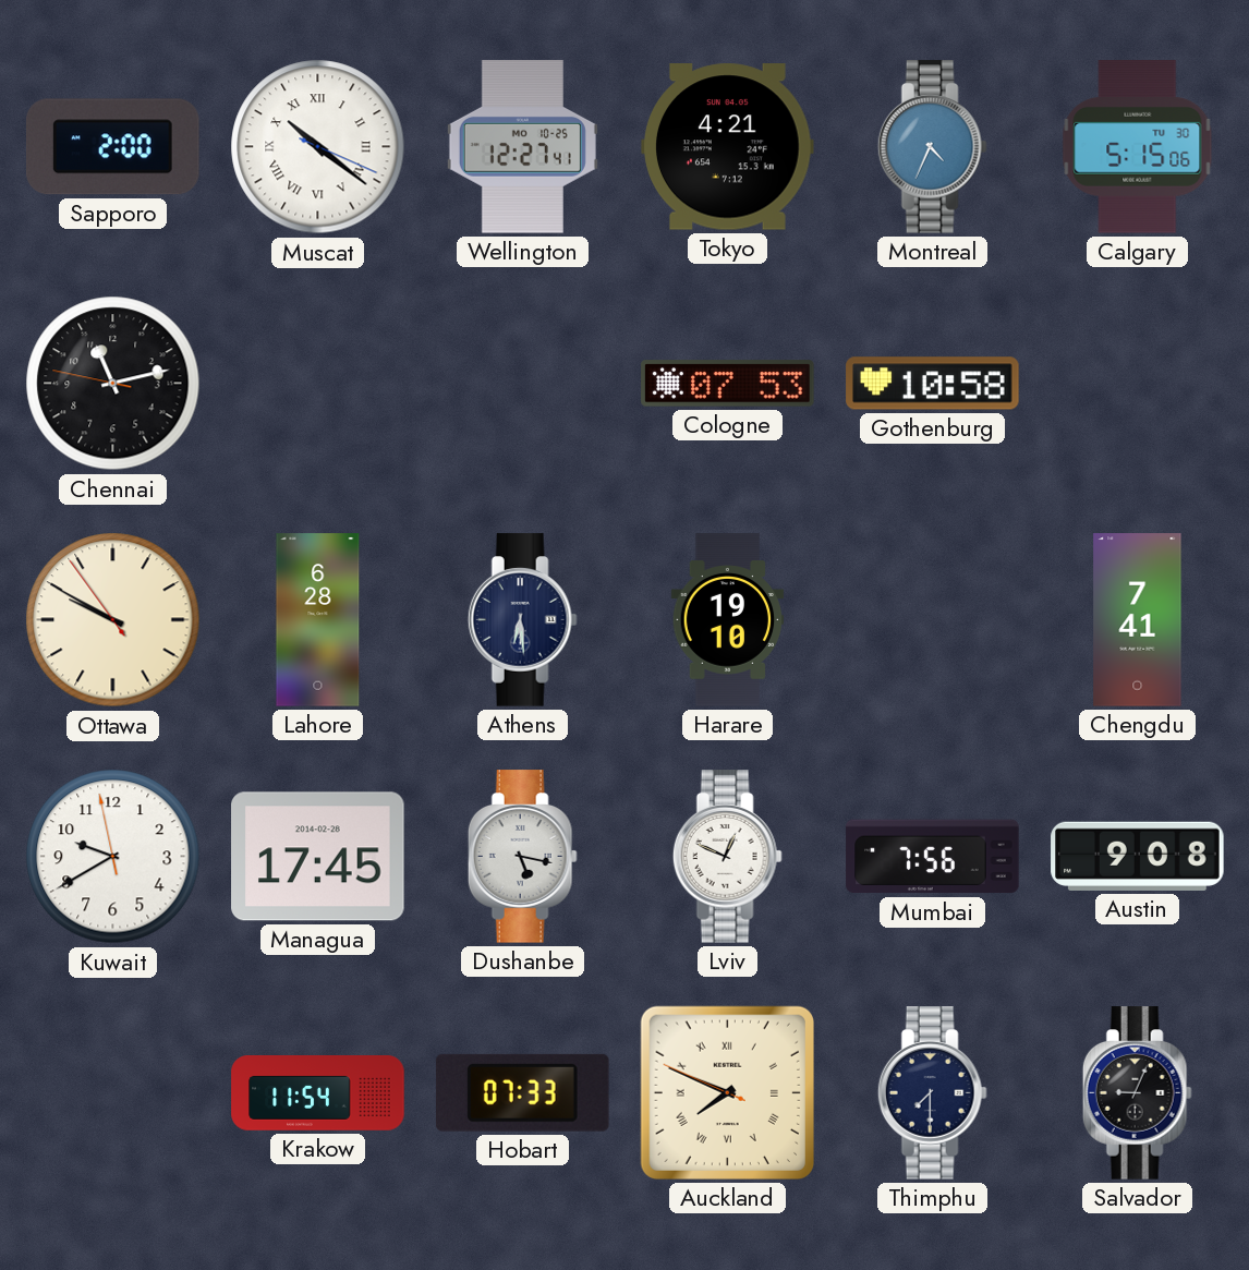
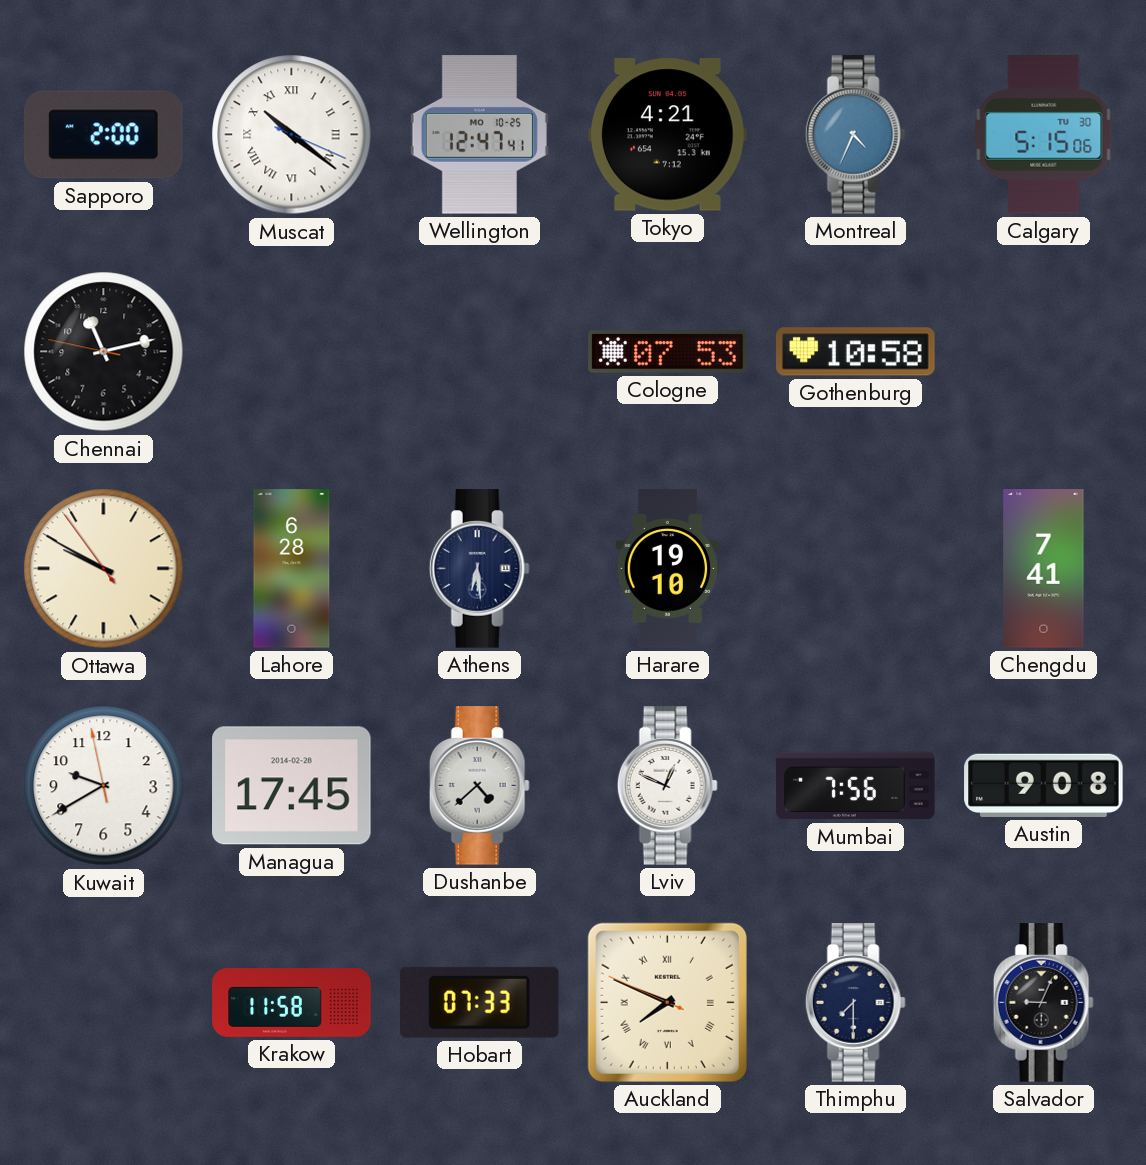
Wellington: 12:27 -> 12:47
Dushanbe: 5:17 -> 4:38
Krakow: 11:54 -> 11:58
